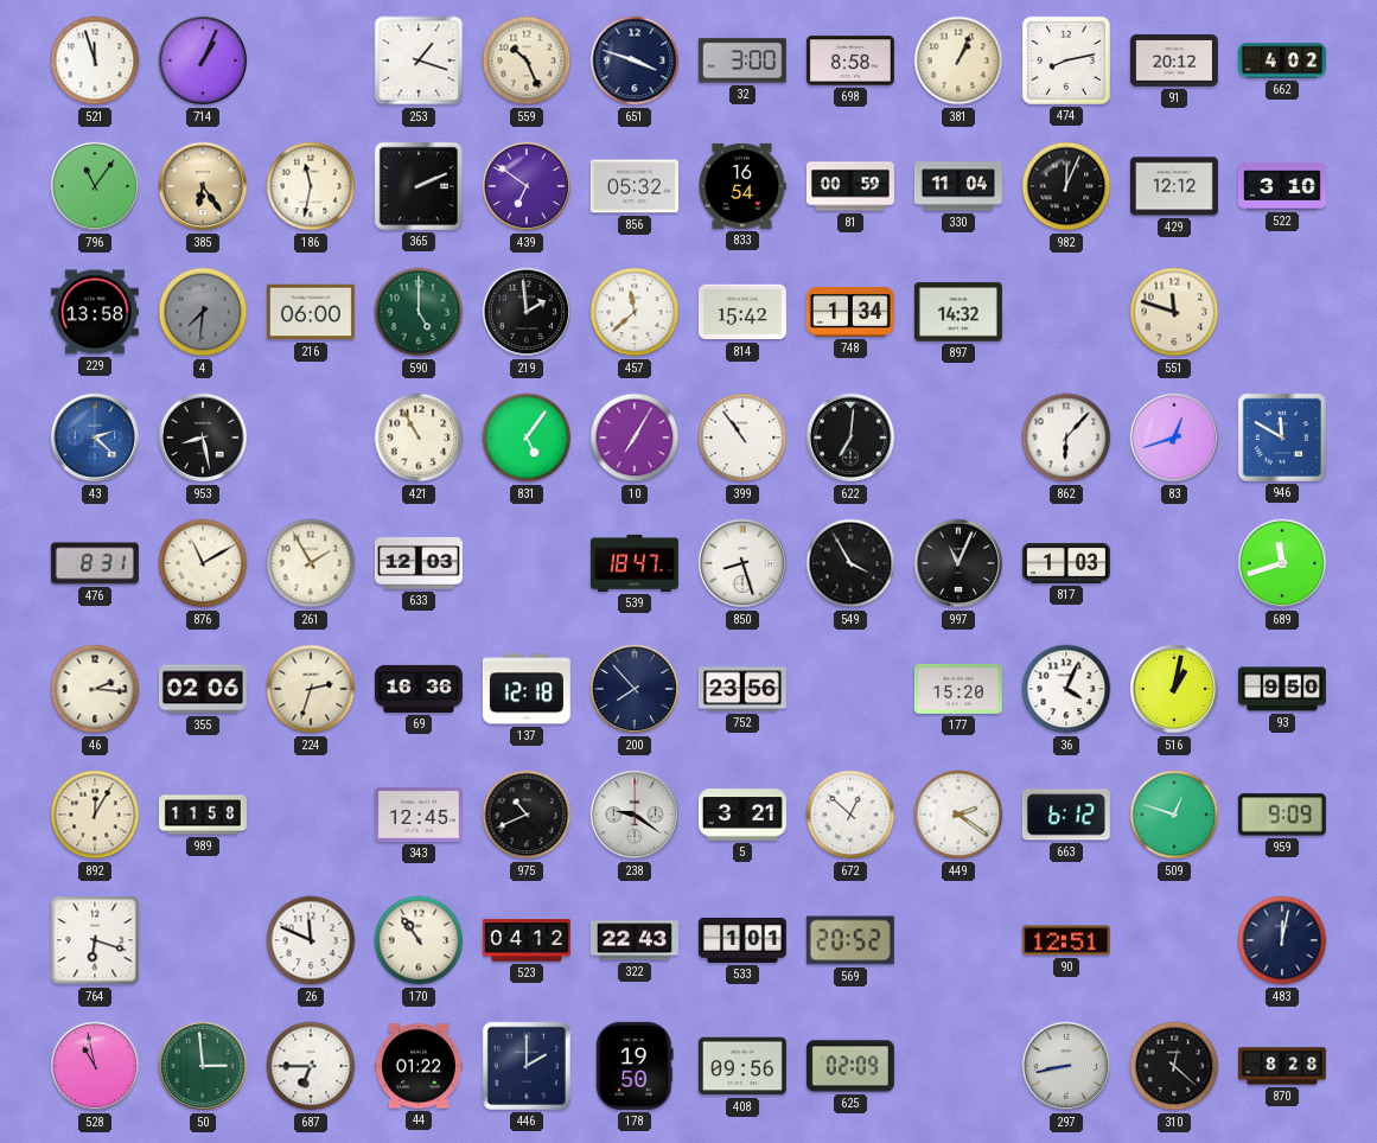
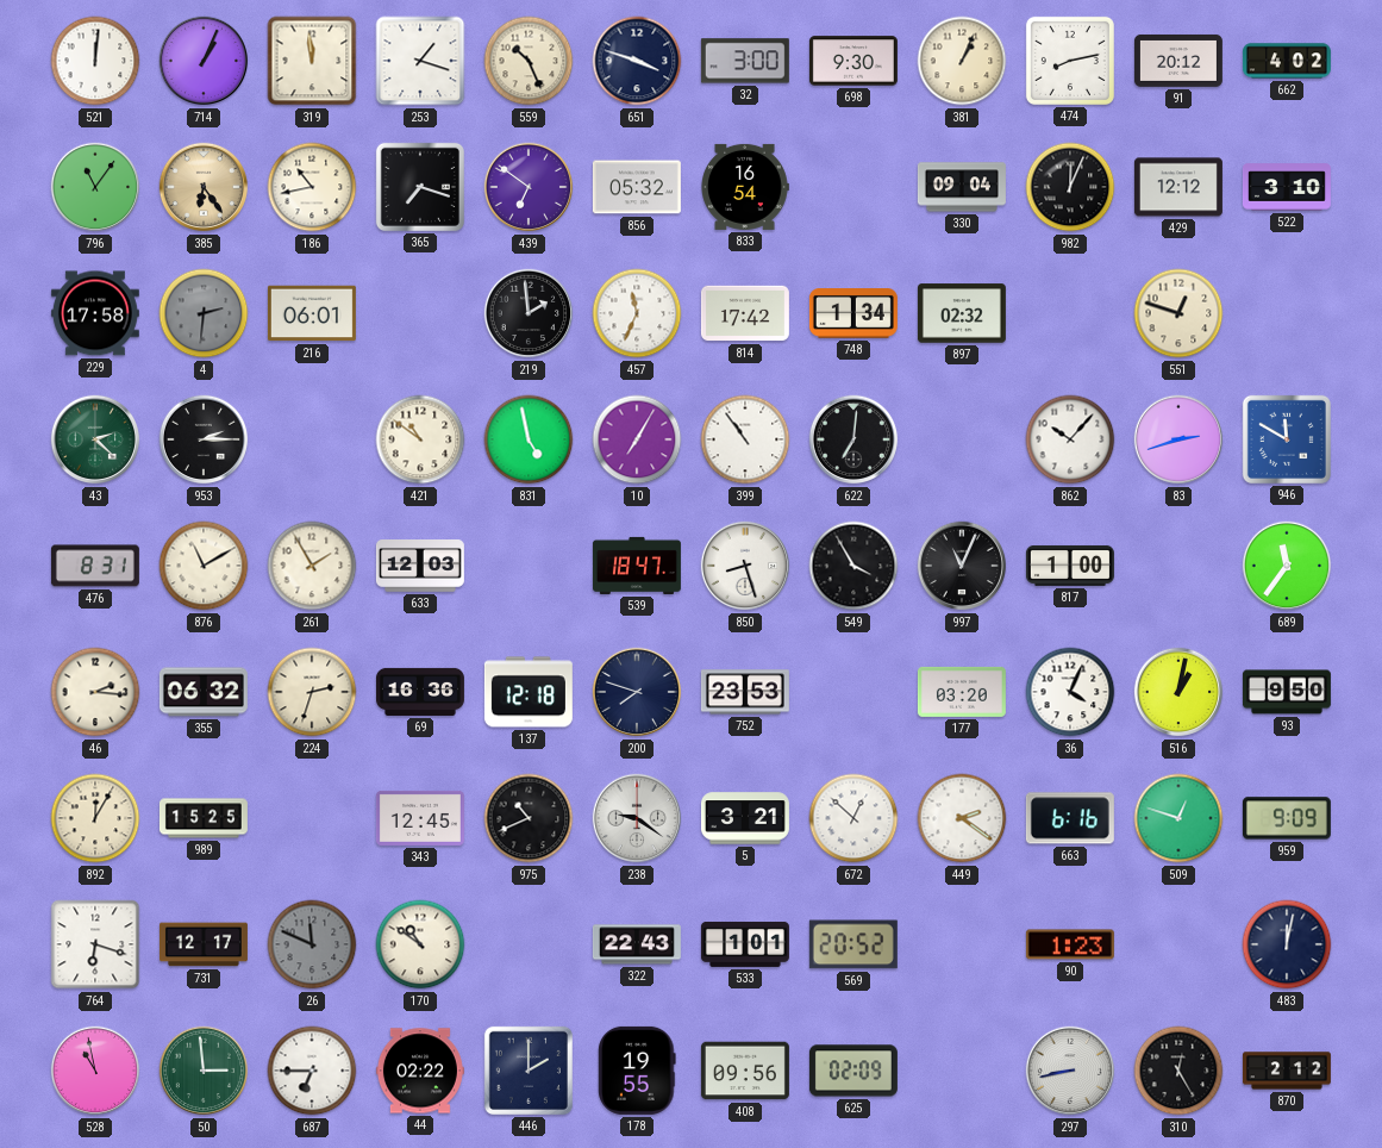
521: 11:57 -> 12:01
319: none -> 11:59
698: 8:58 -> 9:30
186: 11:32 -> 10:43
365: 2:11 -> 7:18
81: 00:59 -> none
330: 11:04 -> 09:04
229: 13:58 -> 17:58
4: 7:31 -> 2:31
216: 06:00 -> 06:01
590: 5:00 -> none
457: 11:38 -> 11:34
814: 15:42 -> 17:42
897: 14:32 -> 02:32
551: 11:48 -> 12:48
43 dial: blue -> green
953: 8:28 -> 2:15
421: 10:55 -> 10:51
831: 5:06 -> 4:58
862: 6:07 -> 10:07
83: 12:42 -> 2:42
817: 1:03 -> 1:00
689: 11:42 -> 11:36
355: 02:06 -> 06:32
200: 7:53 -> 7:48
752: 23:56 -> 23:53
177: 15:20 -> 03:20
989: 11:58 -> 15:25
663: 6:12 -> 6:16
731: none -> 12:17
26 dial: white -> grey
170: 10:54 -> 10:51
523: 04:12 -> none
90: 12:51 -> 1:23
44: 01:22 -> 02:22
178: 19:50 -> 19:55
310: 12:22 -> 12:25
870: 8:28 -> 2:12
